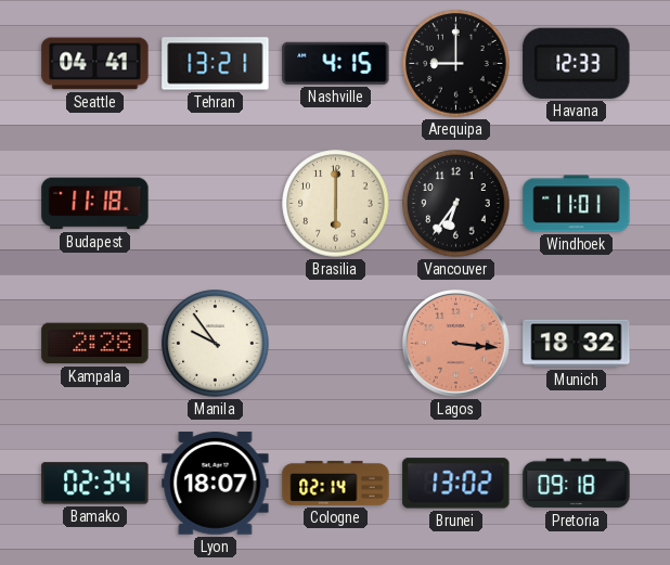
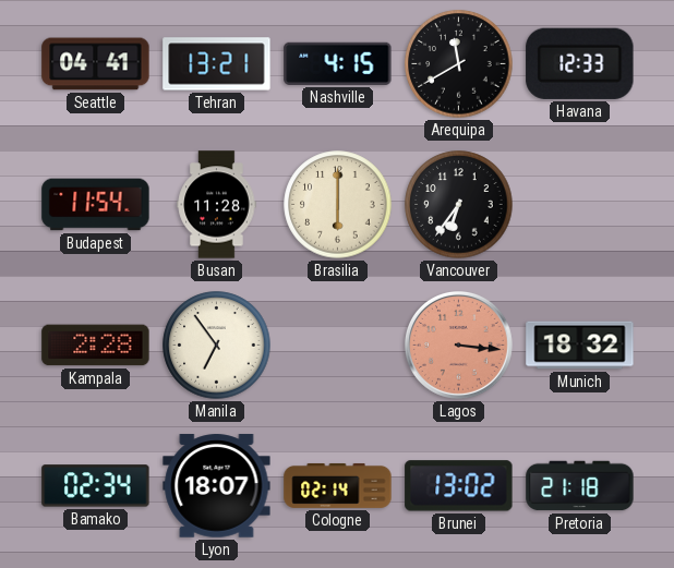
Arequipa: 9:00 -> 11:40
Budapest: 11:18 -> 11:54
Busan: none -> 11:28
Windhoek: 11:01 -> none
Manila: 9:54 -> 6:54
Pretoria: 09:18 -> 21:18
